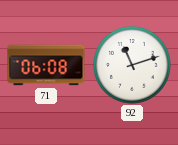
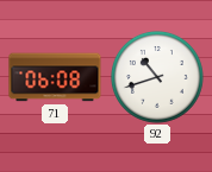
92: 11:12 -> 10:42
